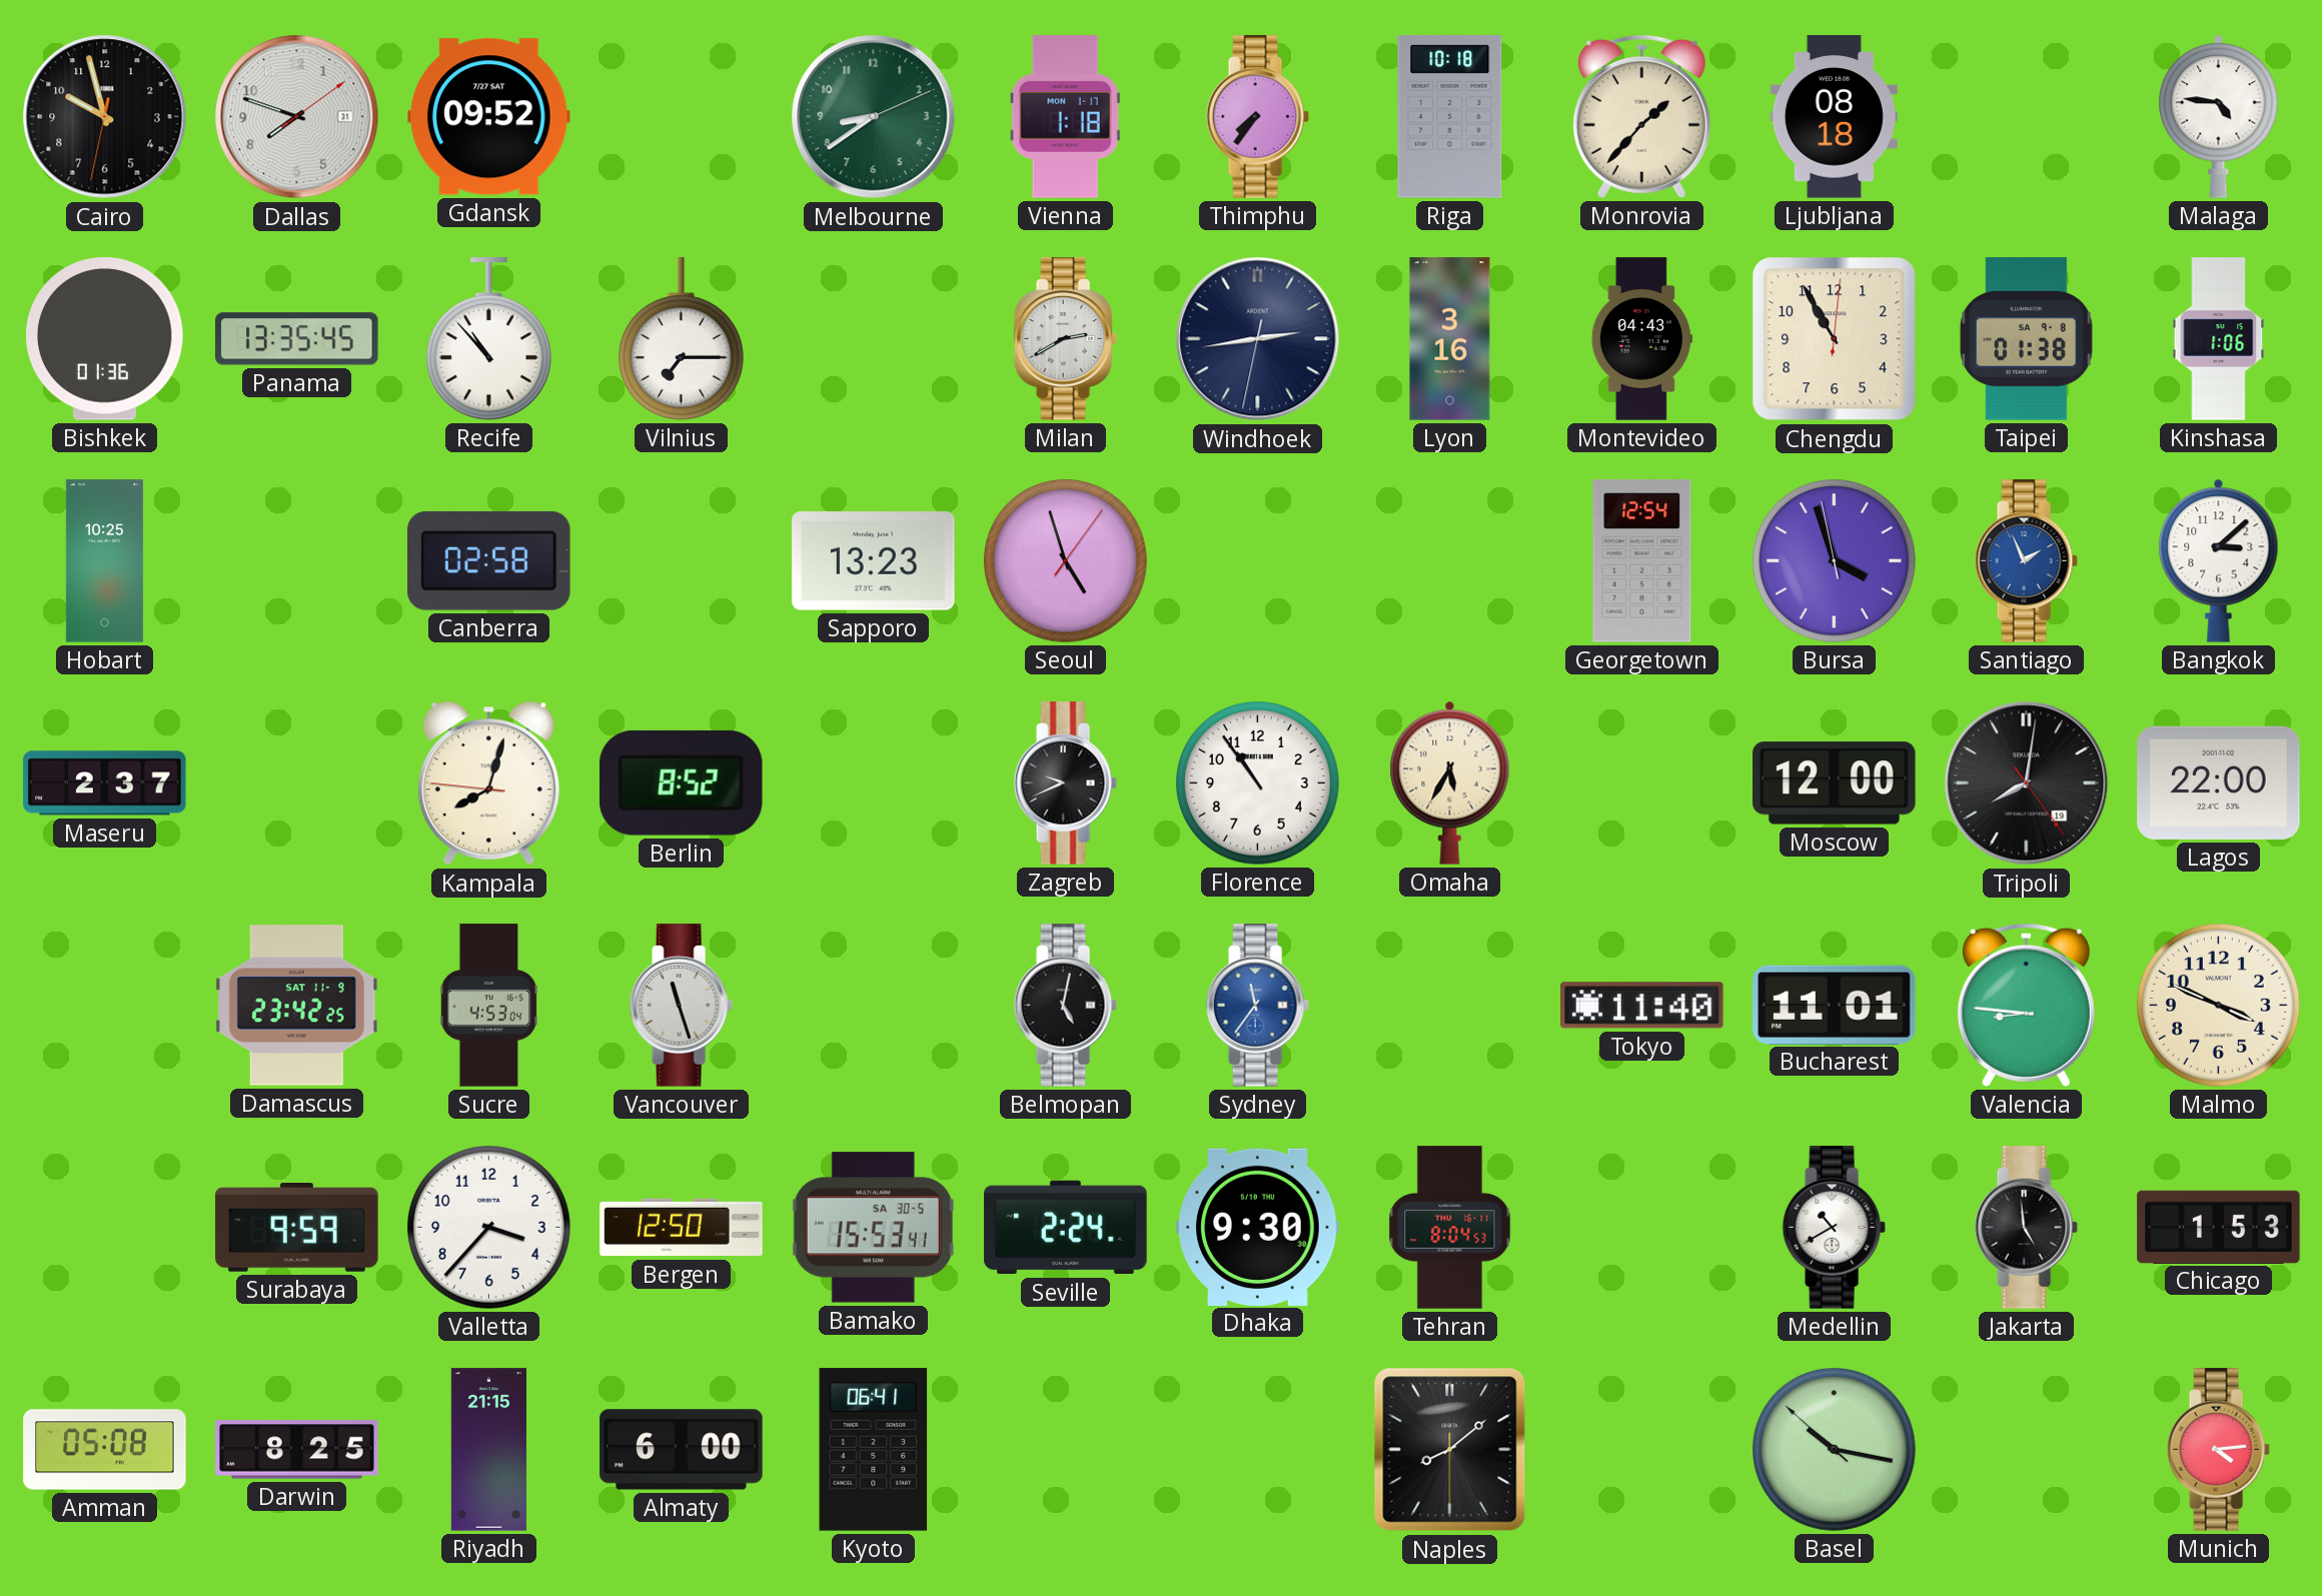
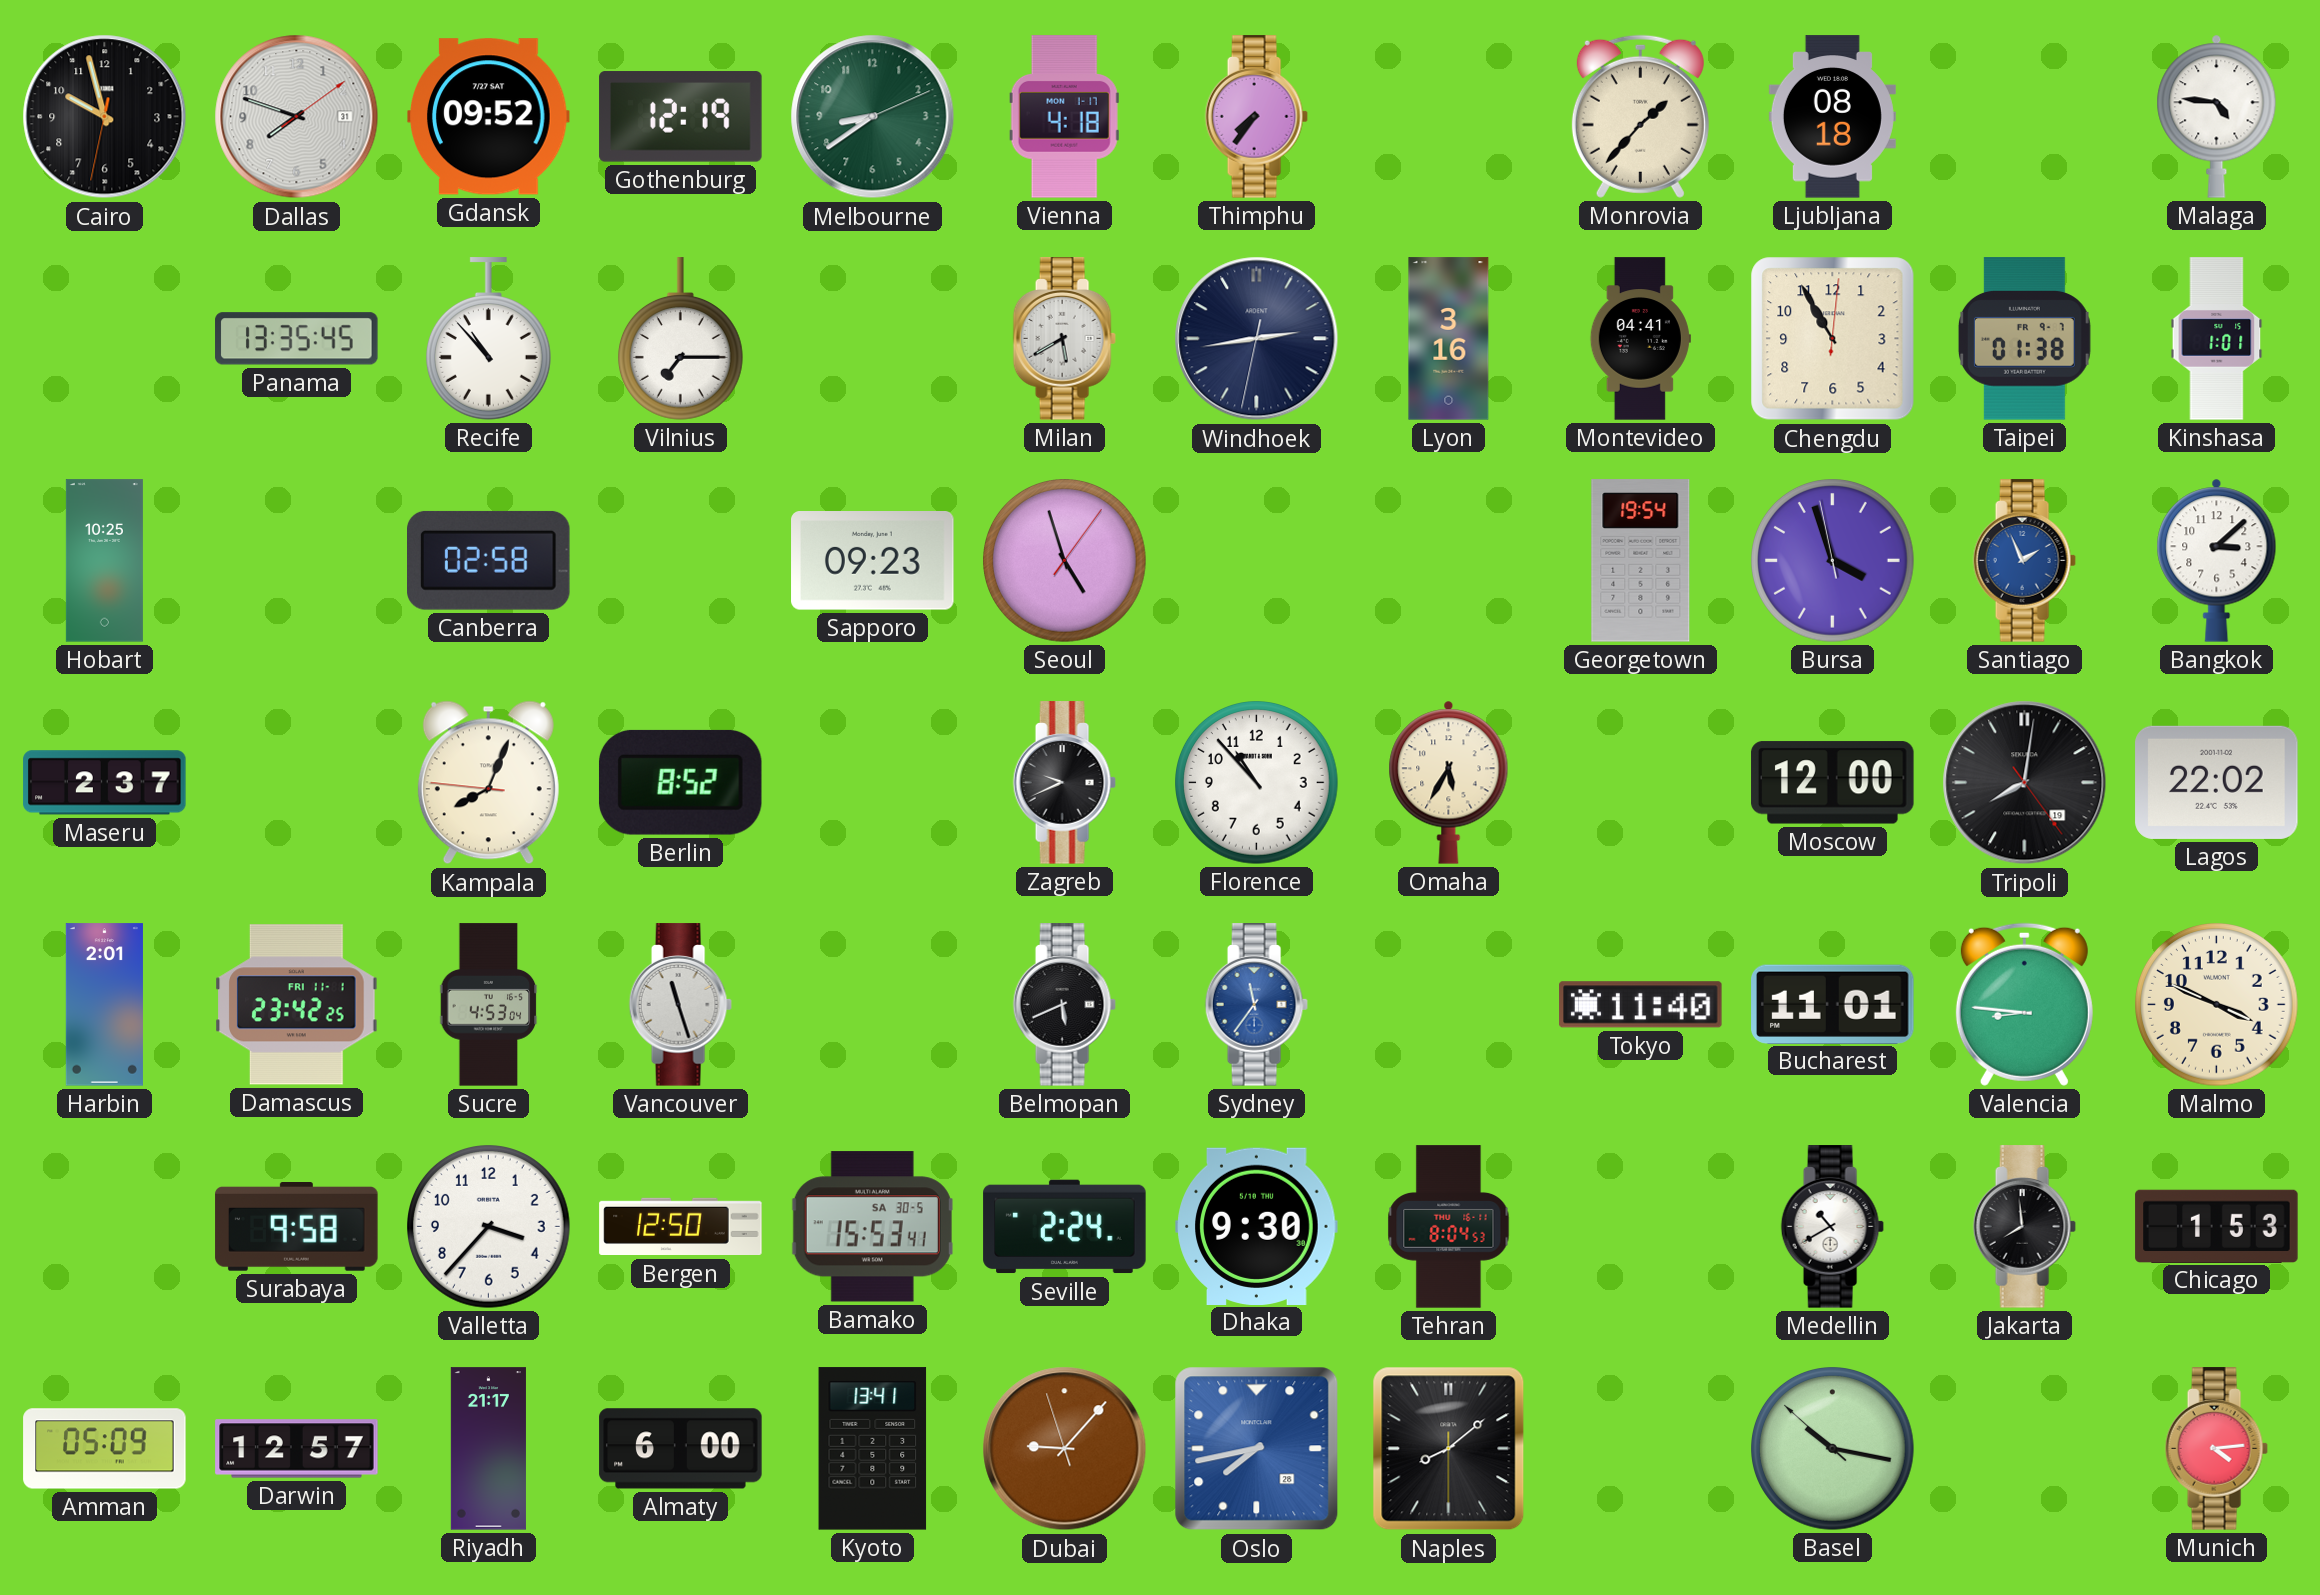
Gothenburg: none -> 12:19
Vienna: 1:18 -> 4:18
Riga: 10:18 -> none
Bishkek: 01:36 -> none
Milan: 2:40 -> 5:40
Montevideo: 04:43 -> 04:41
Taipei date: SA 9-8 -> FR 9-7
Kinshasa: 1:06 -> 1:01
Sapporo: 13:23 -> 09:23
Georgetown: 12:54 -> 19:54
Kampala: 8:02 -> 8:03
Florence: 10:54 -> 10:53
Lagos: 22:00 -> 22:02
Harbin: none -> 2:01
Damascus date: SAT 11-9 -> FRI 11-1
Belmopan: 5:02 -> 5:41
Surabaya: 9:59 -> 9:58
Jakarta: 4:59 -> 7:59
Amman: 05:08 -> 05:09
Darwin: 8:25 -> 12:57
Riyadh: 21:15 -> 21:17
Kyoto: 06:41 -> 13:41
Dubai: none -> 9:06
Oslo: none -> 7:43
